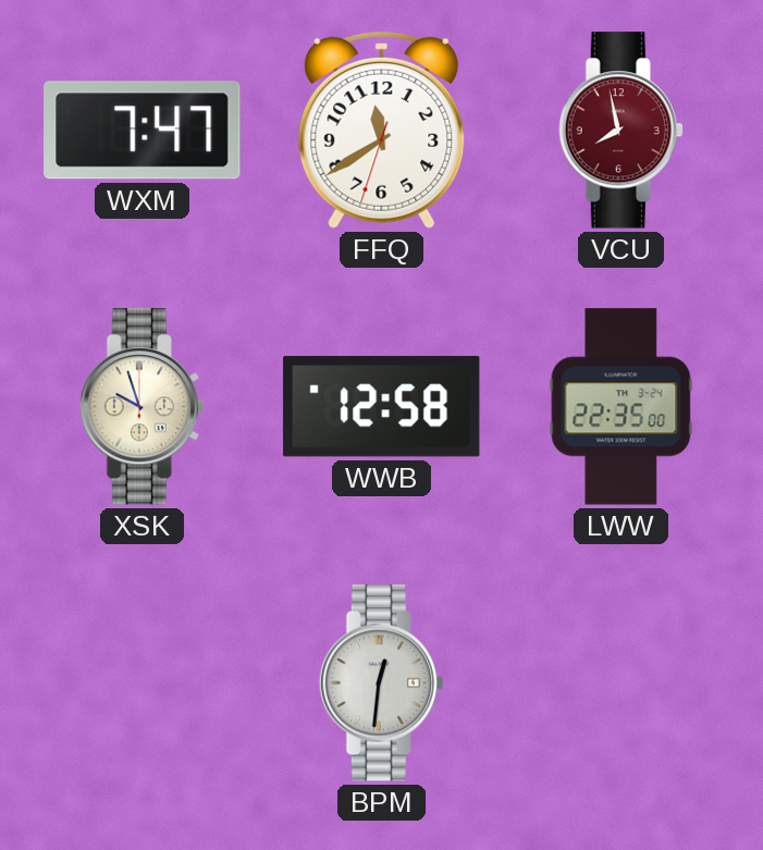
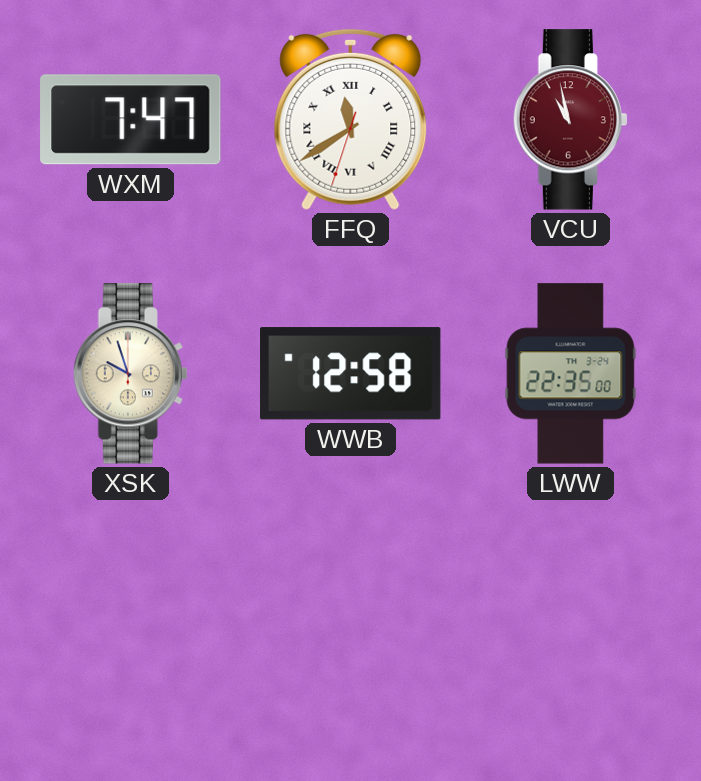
FFQ numerals: Arabic -> Roman
VCU: 7:58 -> 10:58
BPM: 12:31 -> none
